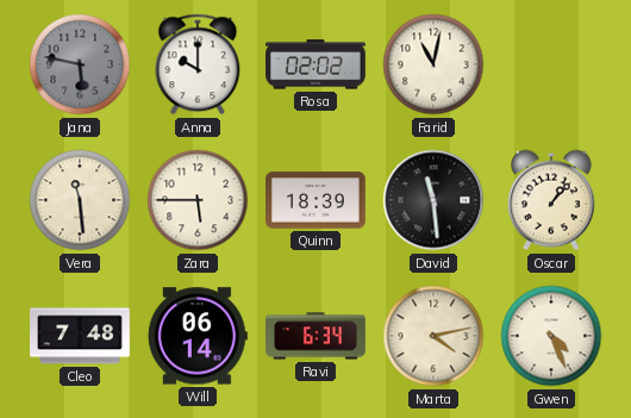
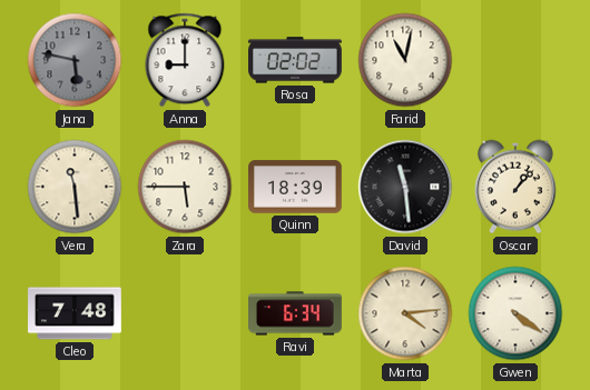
Anna: 10:00 -> 9:00
Will: 06:14 -> none
Marta: 4:13 -> 4:14
Gwen: 4:26 -> 4:21
